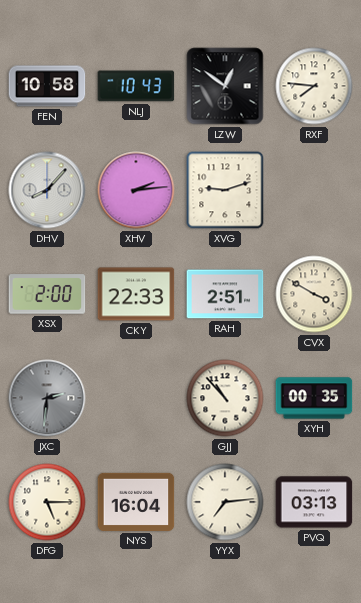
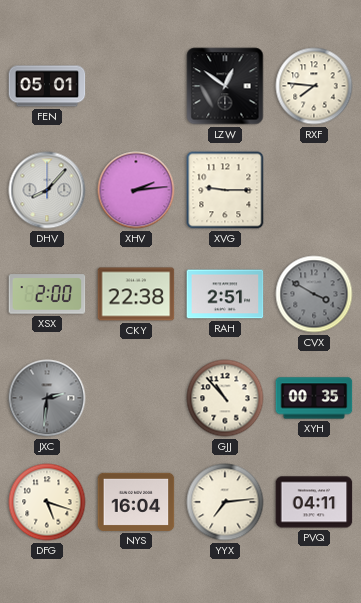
FEN: 10:58 -> 05:01
NLJ: 10:43 -> none
XVG: 9:12 -> 9:15
CKY: 22:33 -> 22:38
CVX dial: cream -> grey
DFG: 5:15 -> 5:18
PVQ: 03:13 -> 04:11
